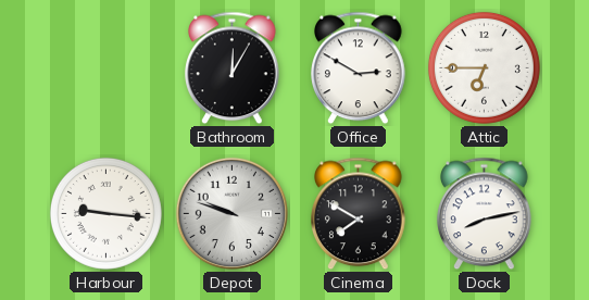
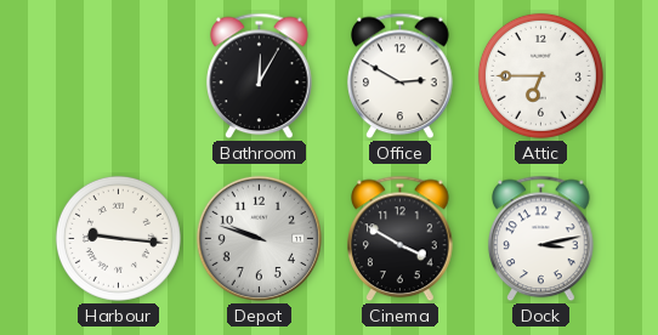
Cinema: 7:50 -> 3:50
Dock: 8:13 -> 3:13
